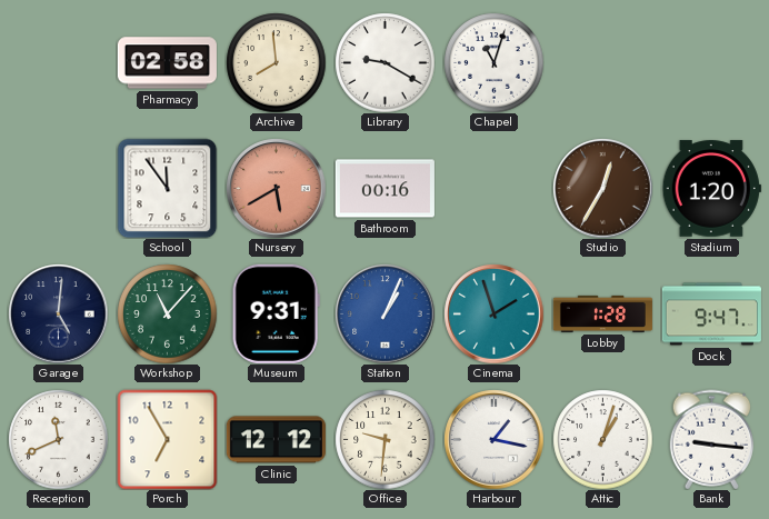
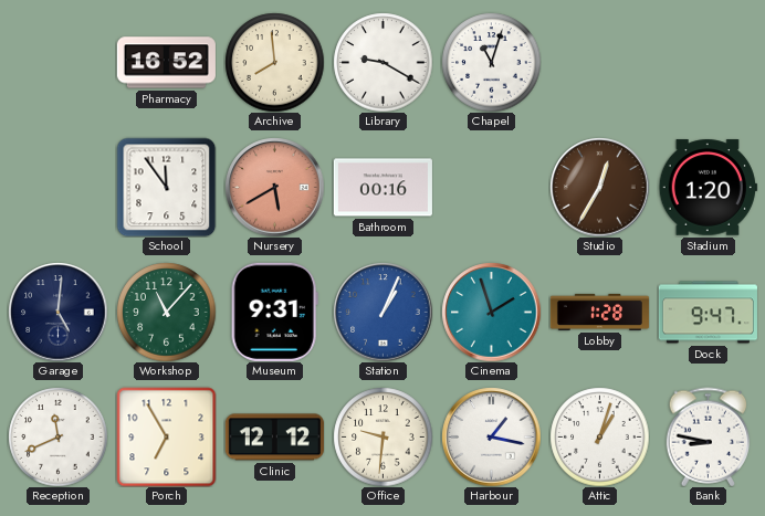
Pharmacy: 02:58 -> 16:52
Bank: 9:16 -> 8:47
